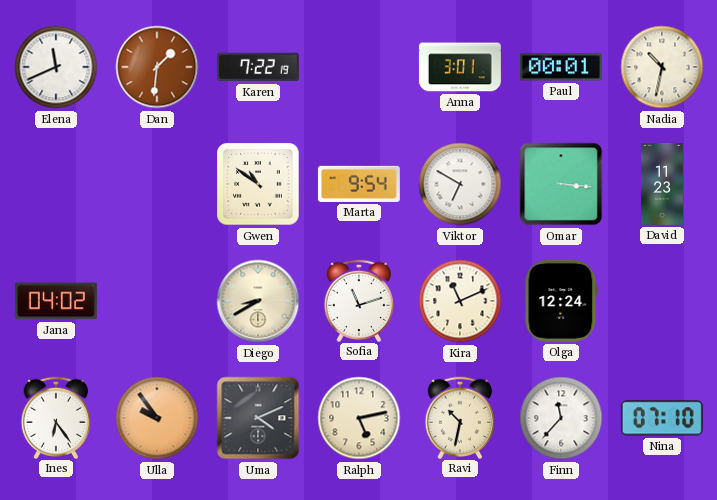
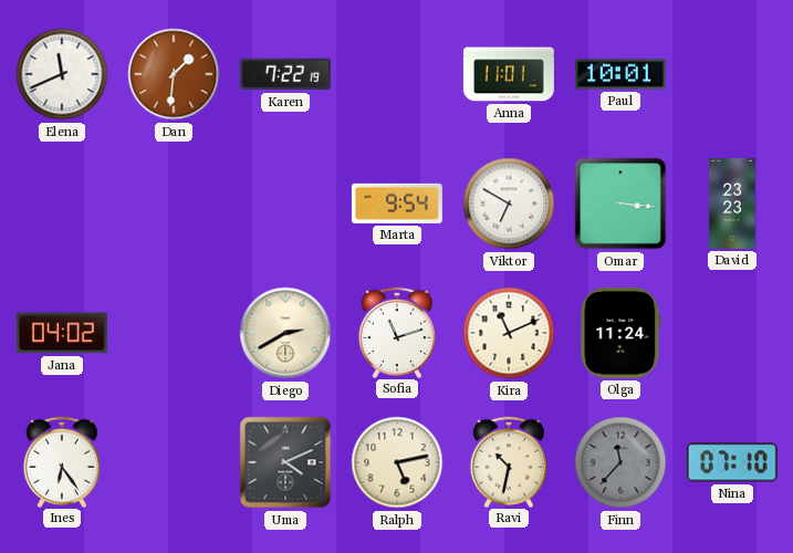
Anna: 3:01 -> 11:01
Paul: 00:01 -> 10:01
Nadia: 10:32 -> none
Gwen: 10:51 -> none
David: 11:23 -> 23:23
Diego: 8:40 -> 2:40
Olga: 12:24 -> 11:24
Ulla: 9:54 -> none
Finn dial: white -> grey
